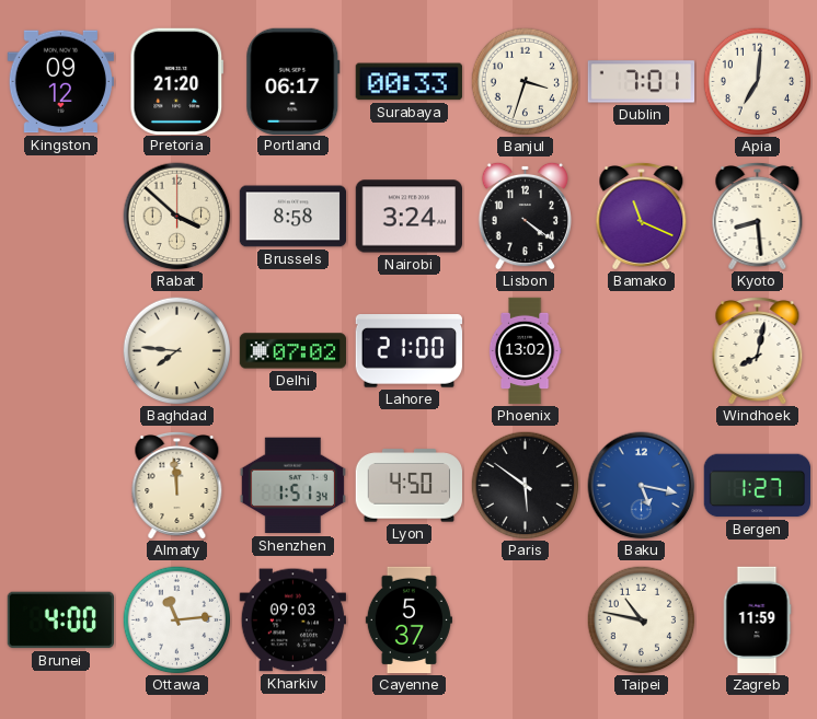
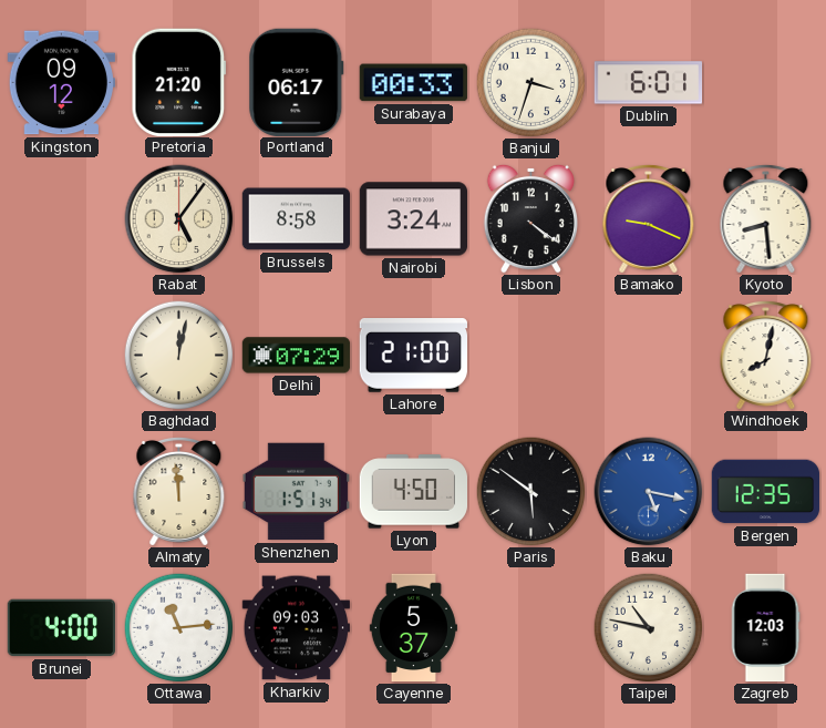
Dublin: 7:01 -> 6:01
Apia: 7:01 -> none
Rabat: 3:52 -> 5:06
Bamako: 11:19 -> 9:19
Baghdad: 7:46 -> 12:02
Delhi: 07:02 -> 07:29
Phoenix: 13:02 -> none
Bergen: 1:27 -> 12:35
Zagreb: 11:59 -> 12:03
